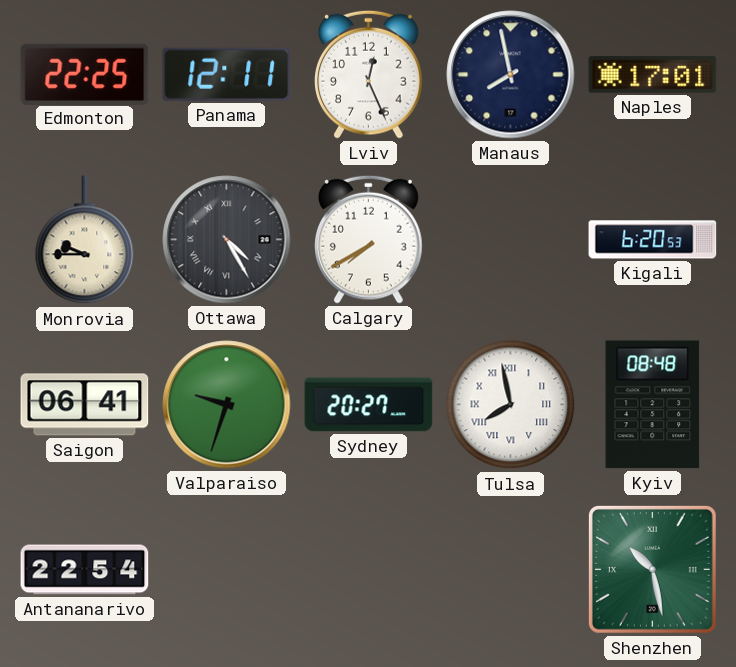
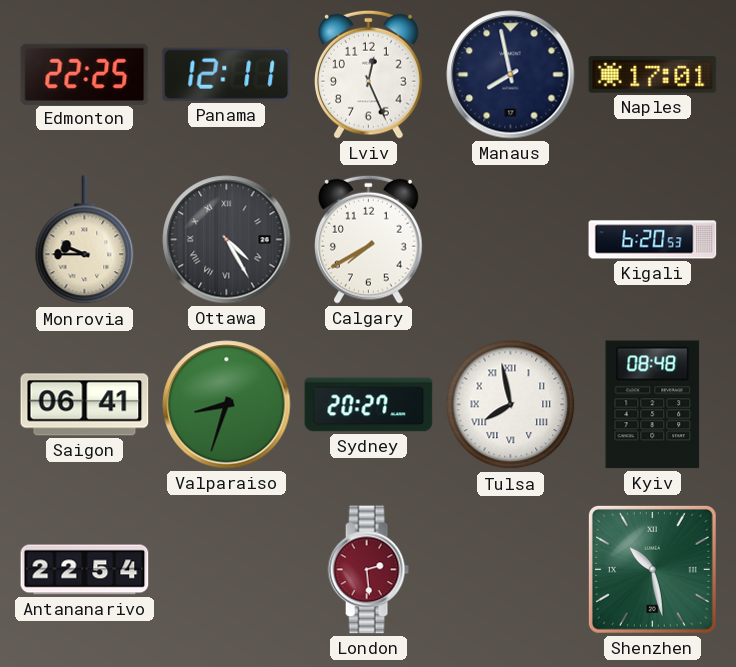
Valparaiso: 9:33 -> 8:33
London: none -> 2:29
